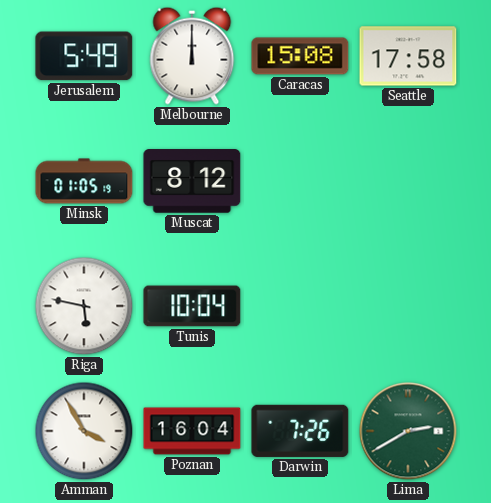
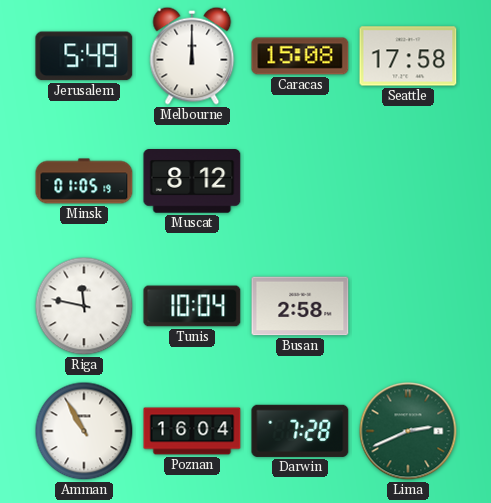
Riga: 5:47 -> 11:47
Busan: none -> 2:58
Amman: 3:55 -> 10:55
Darwin: 7:26 -> 7:28
Lima: 2:40 -> 2:41
